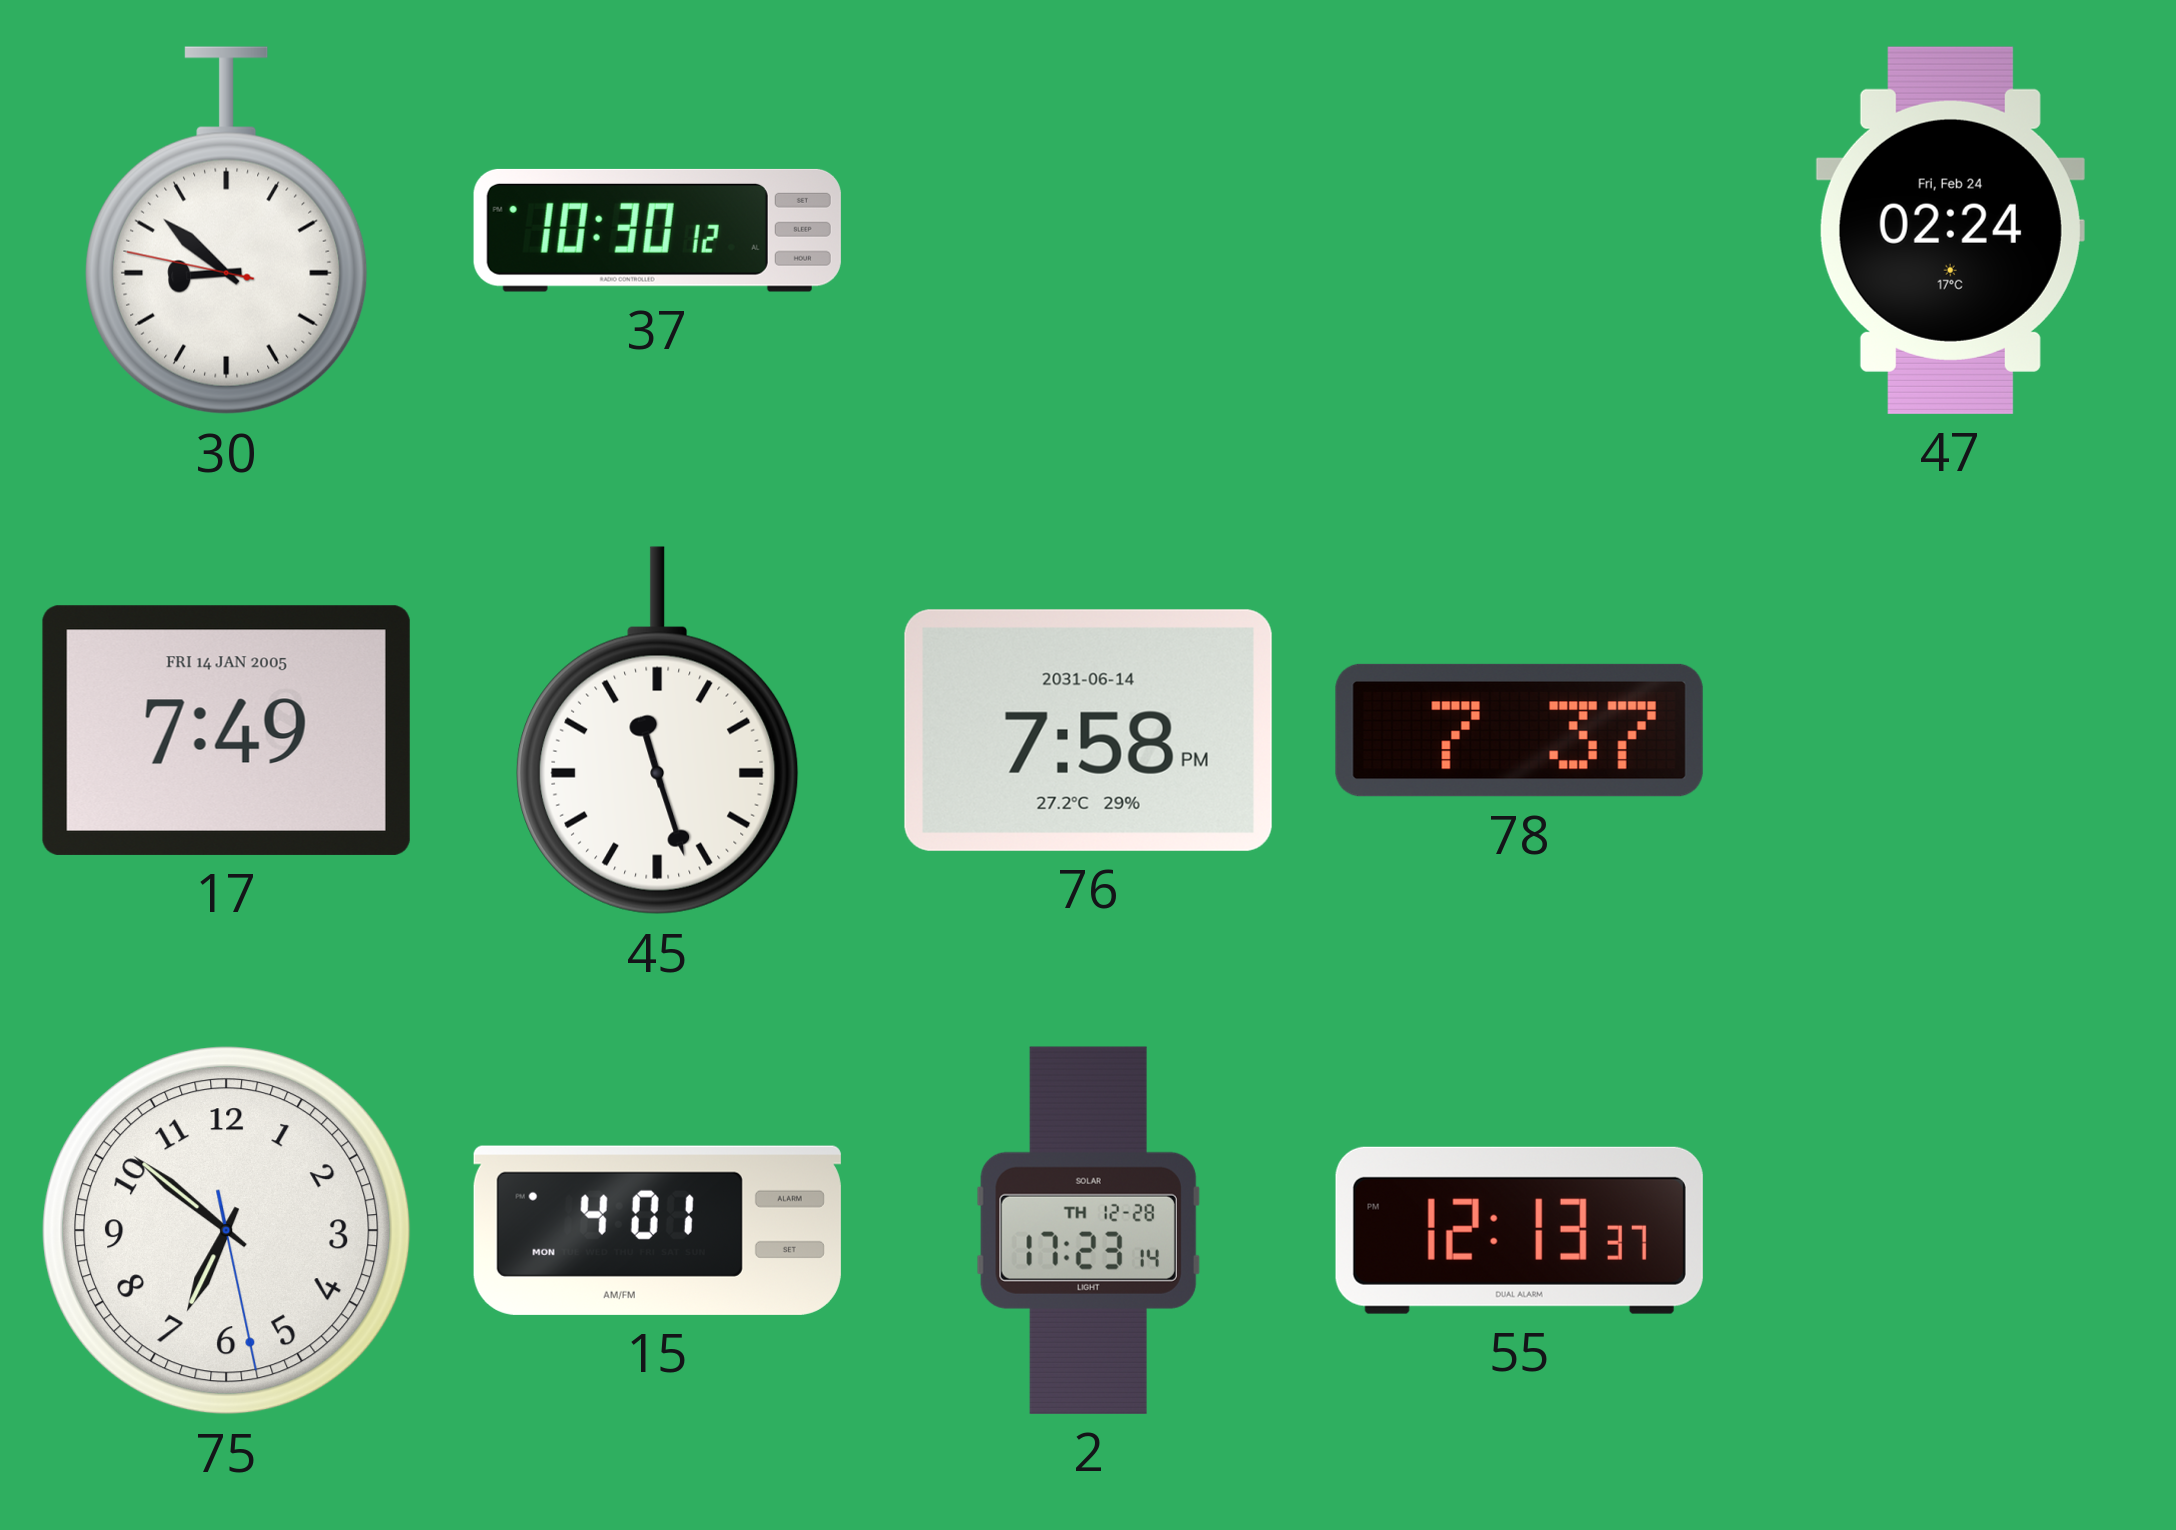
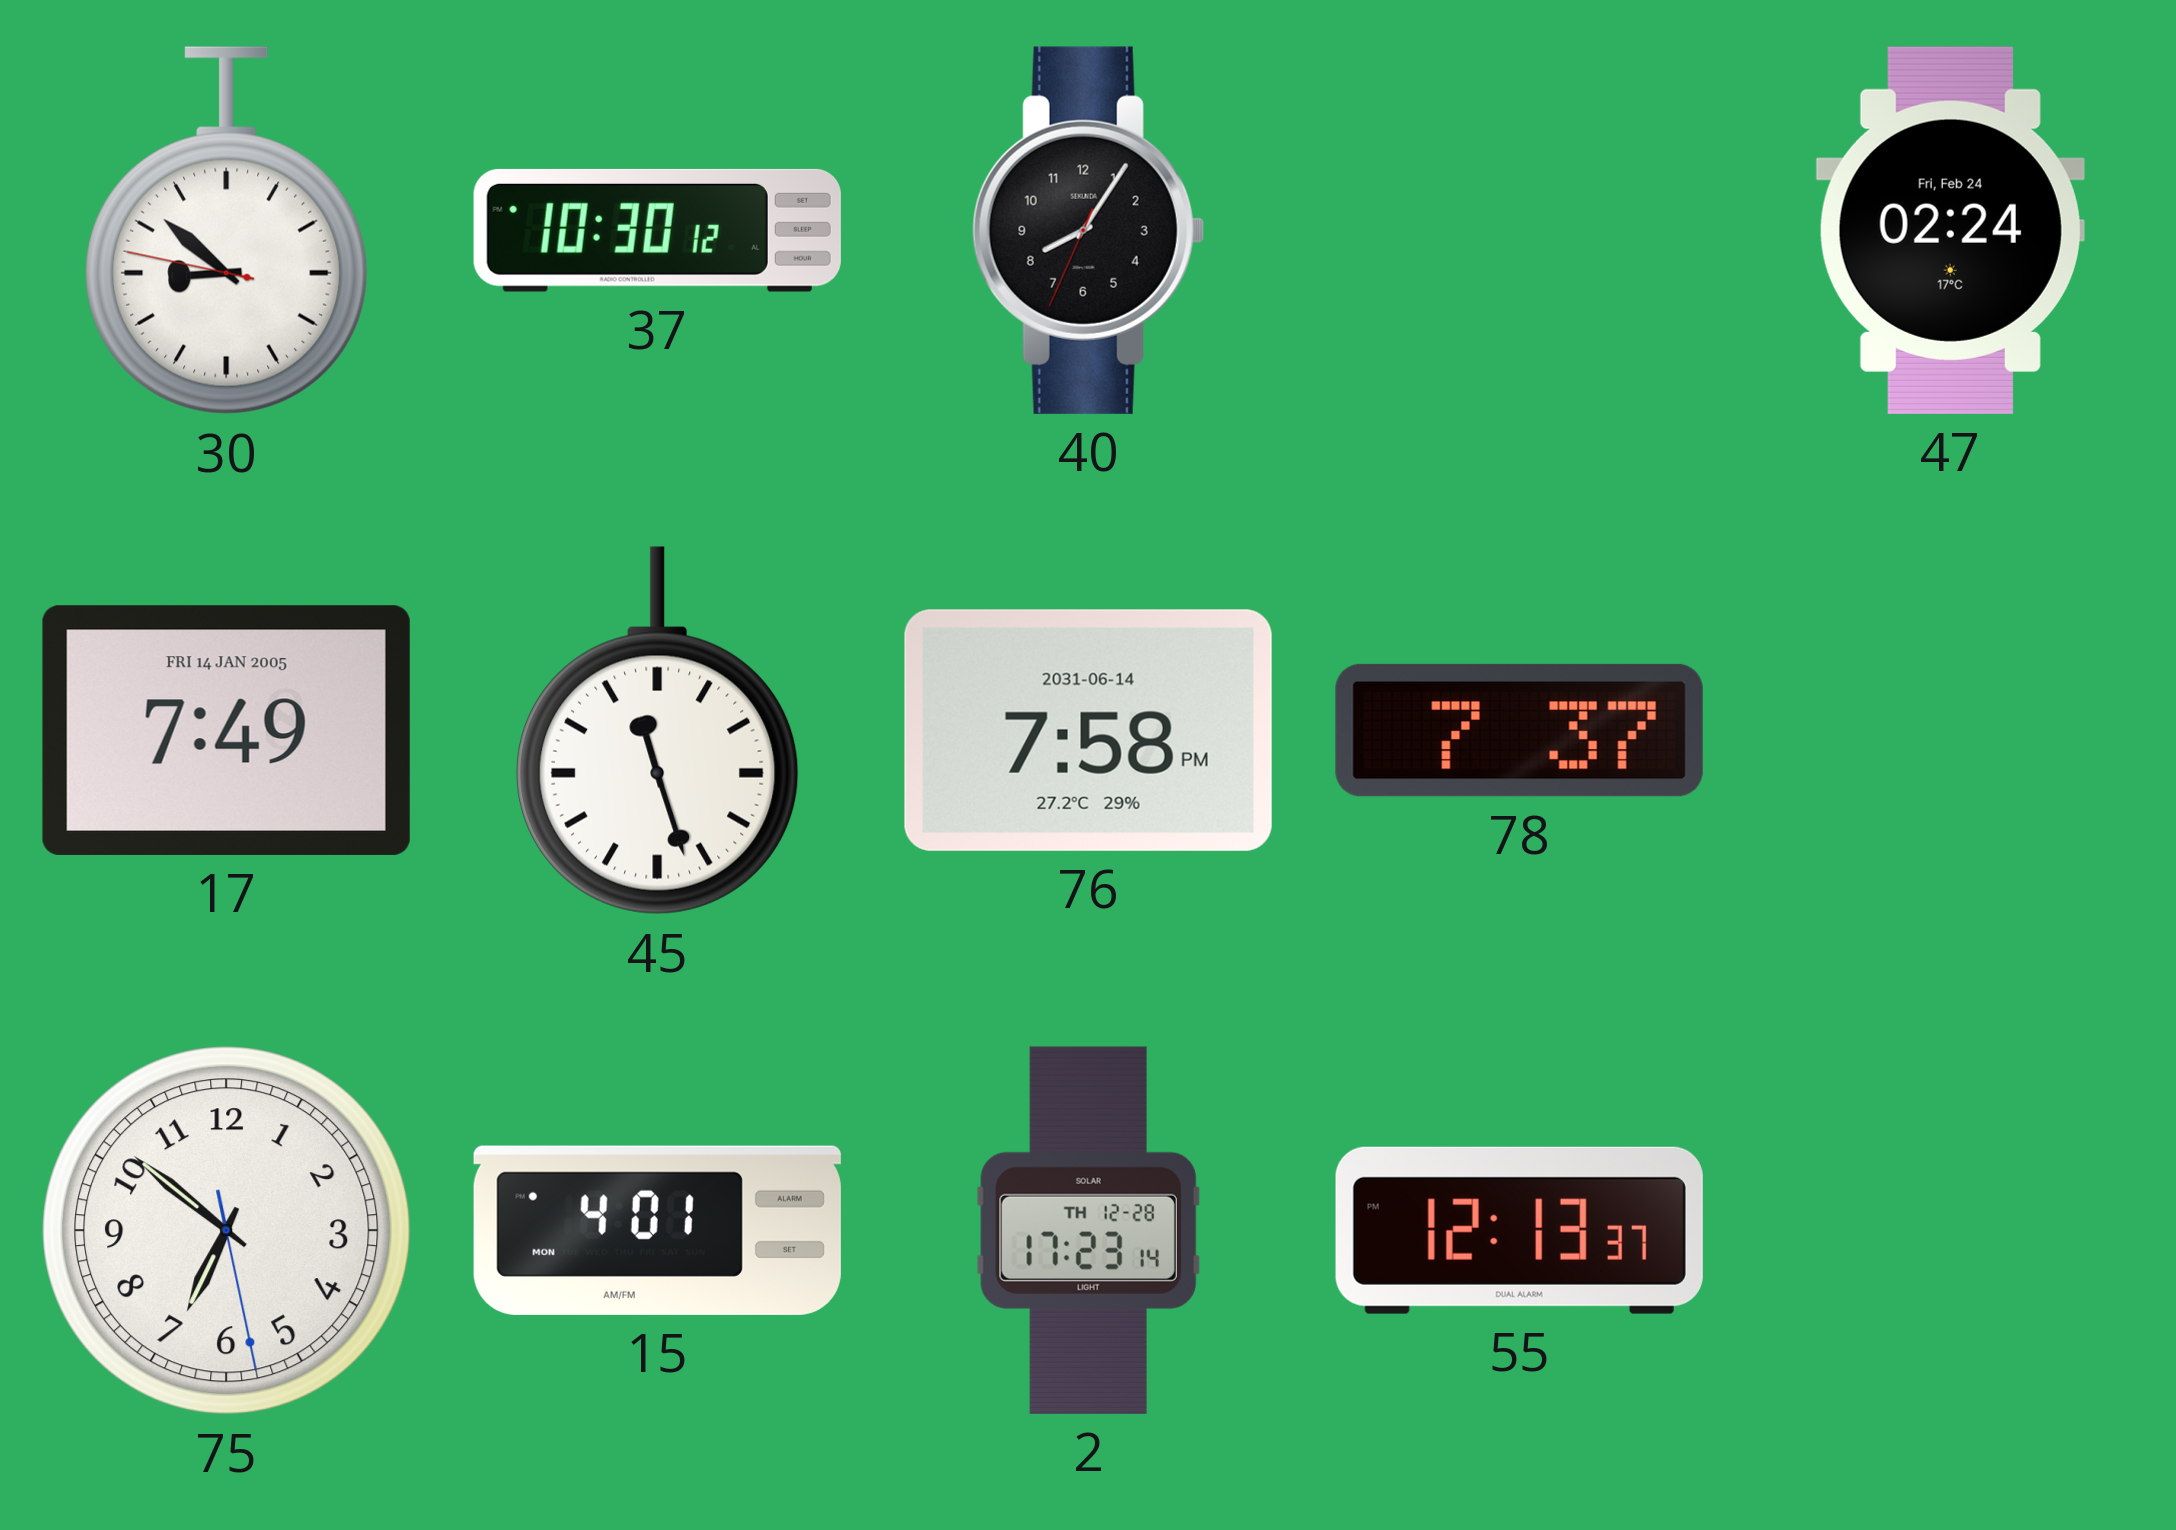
40: none -> 8:05
